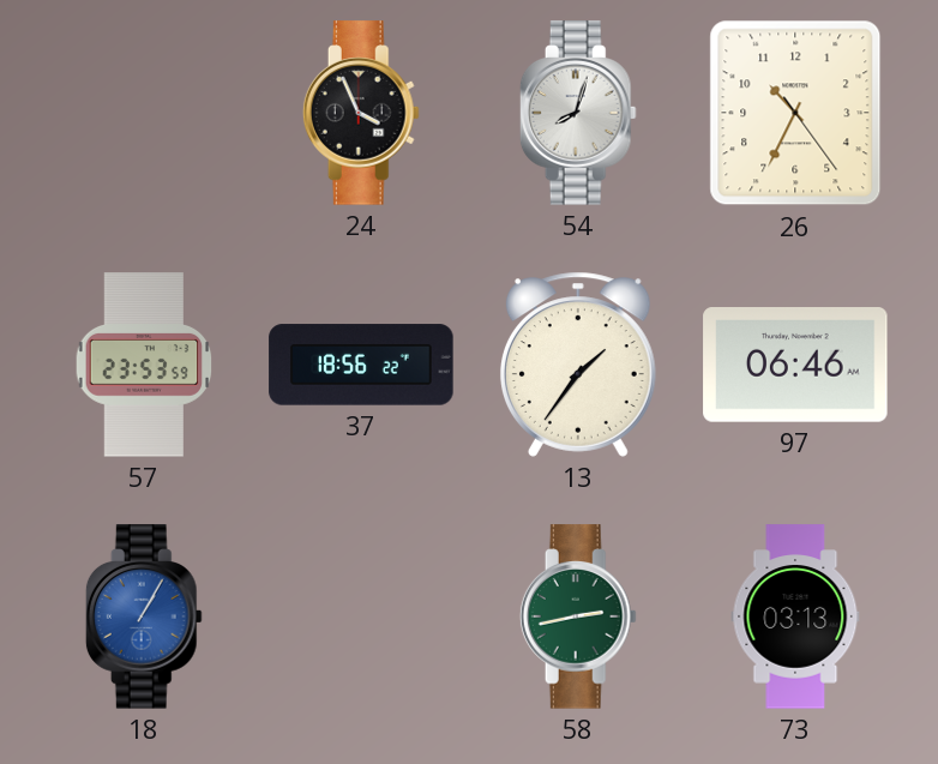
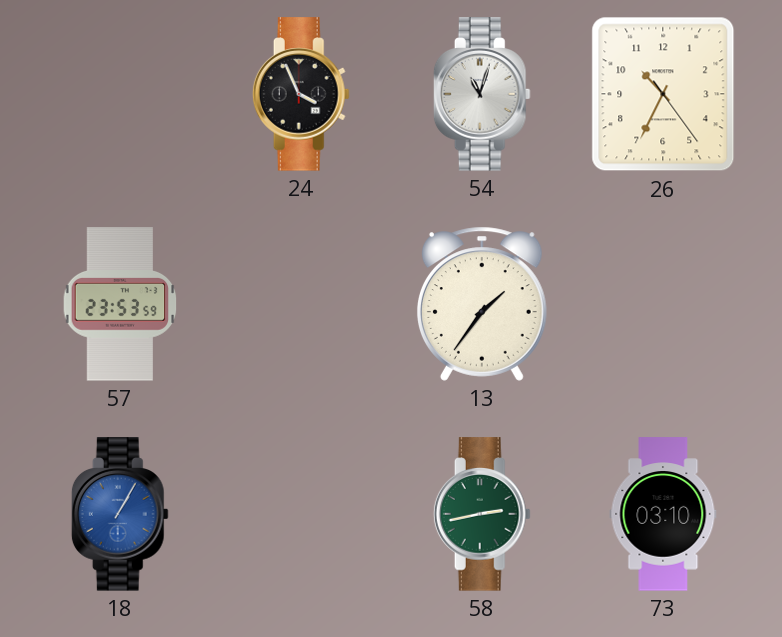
54: 8:03 -> 11:03
37: 18:56 -> none
97: 06:46 -> none
73: 03:13 -> 03:10
